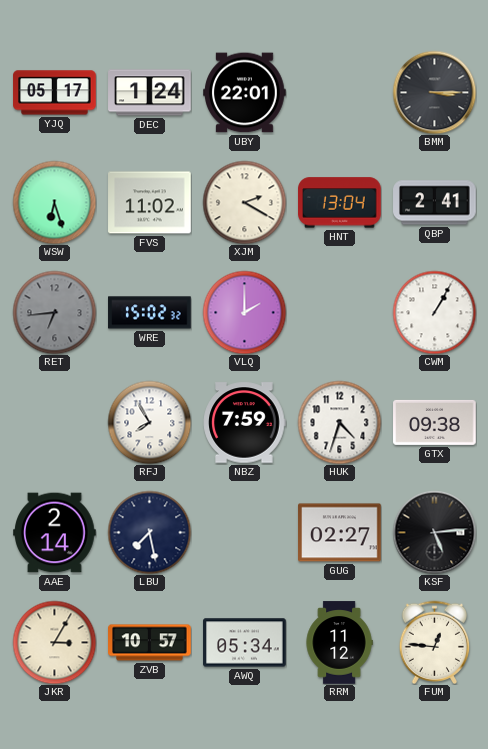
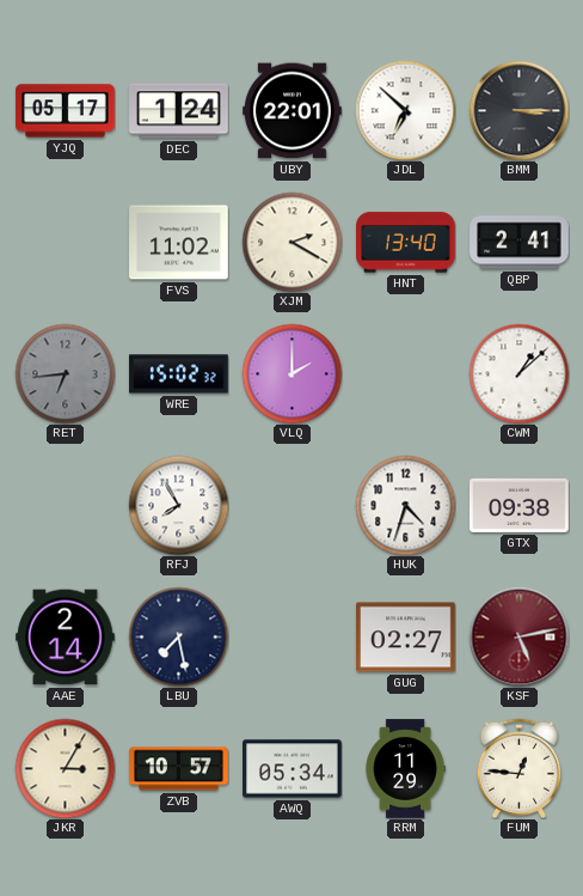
JDL: none -> 6:52
WSW: 6:27 -> none
HNT: 13:04 -> 13:40
CWM: 1:05 -> 1:08
NBZ: 7:59 -> none
KSF: 5:14 -> 5:13
KSF dial: black -> burgundy
RRM: 11:12 -> 11:29
